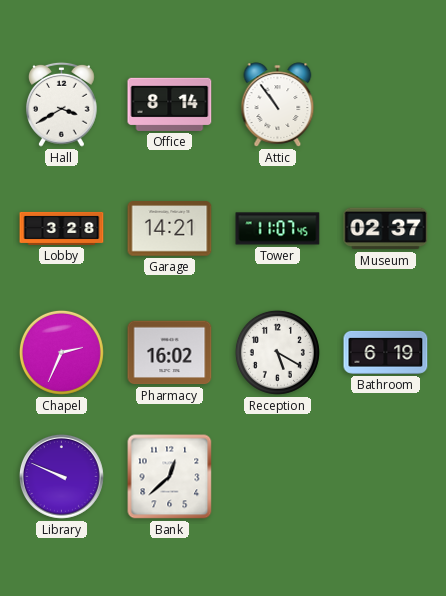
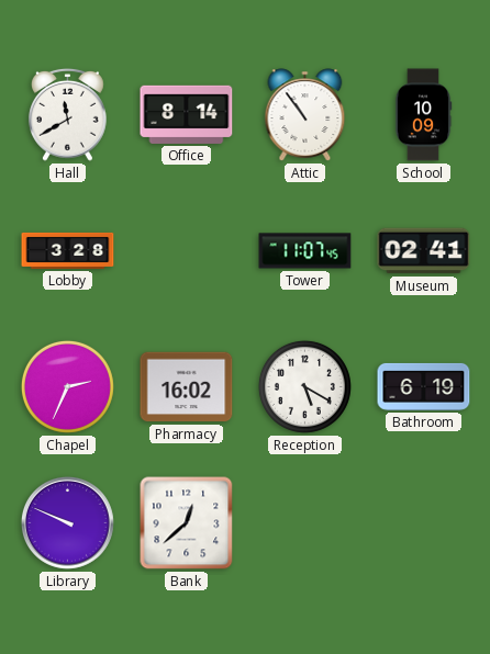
Hall: 3:40 -> 11:40
School: none -> 10:09
Garage: 14:21 -> none
Museum: 02:37 -> 02:41
